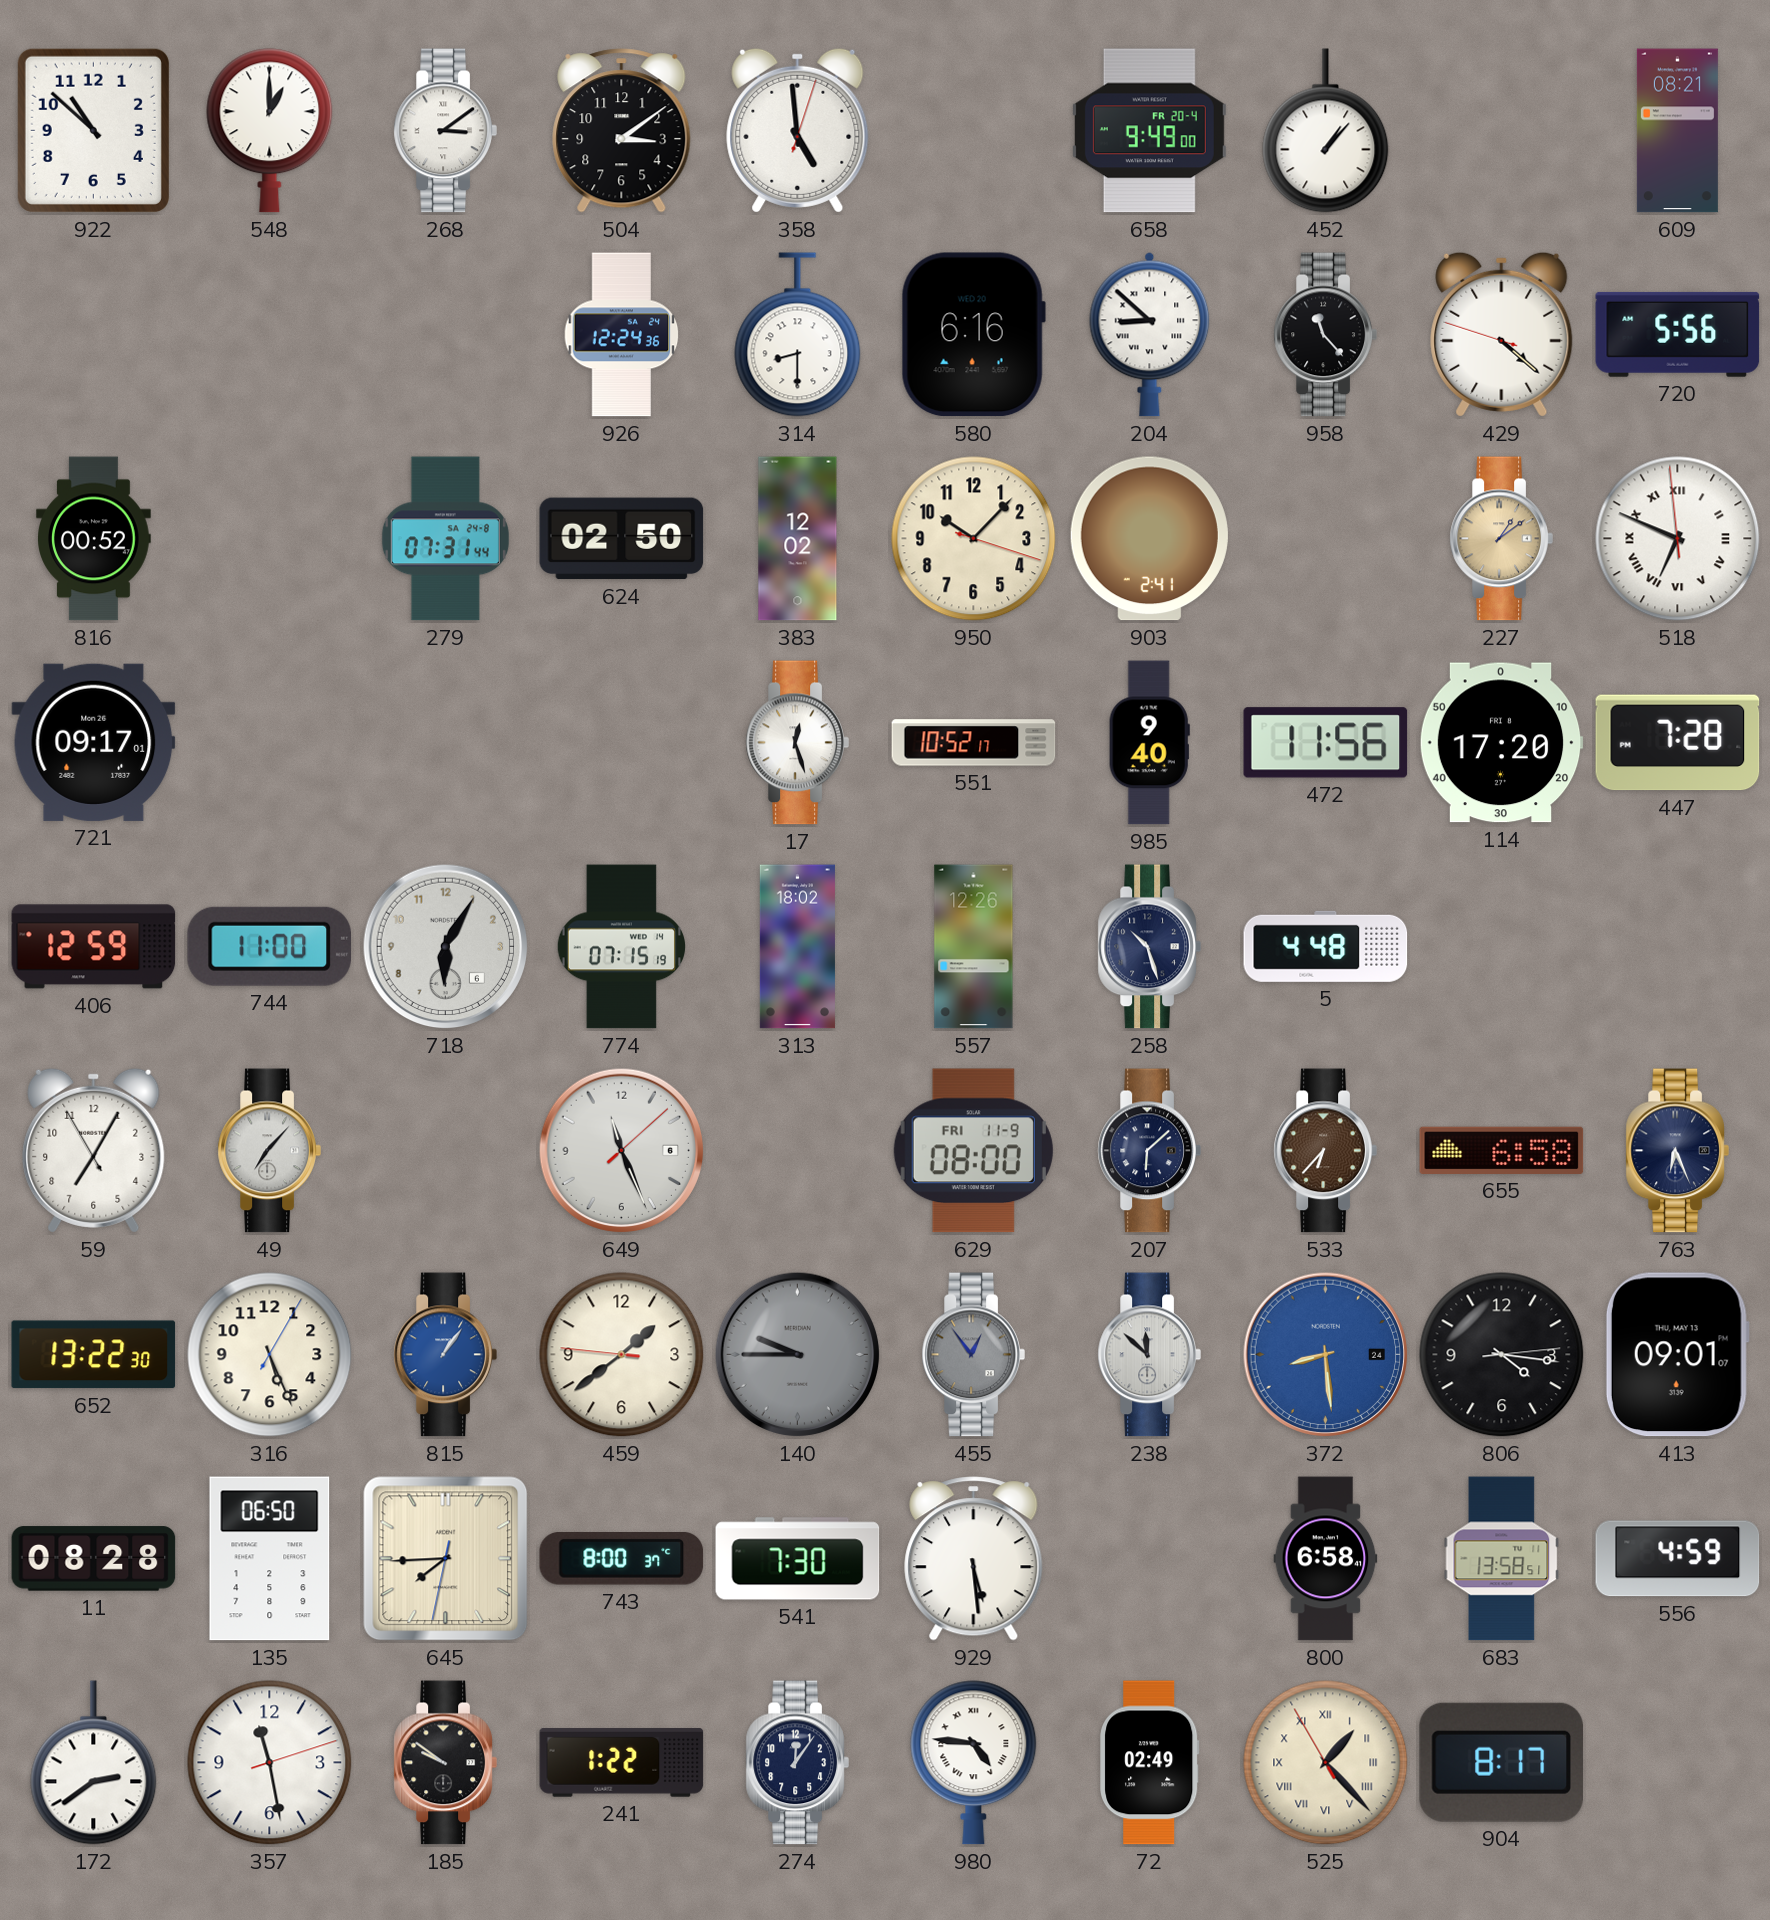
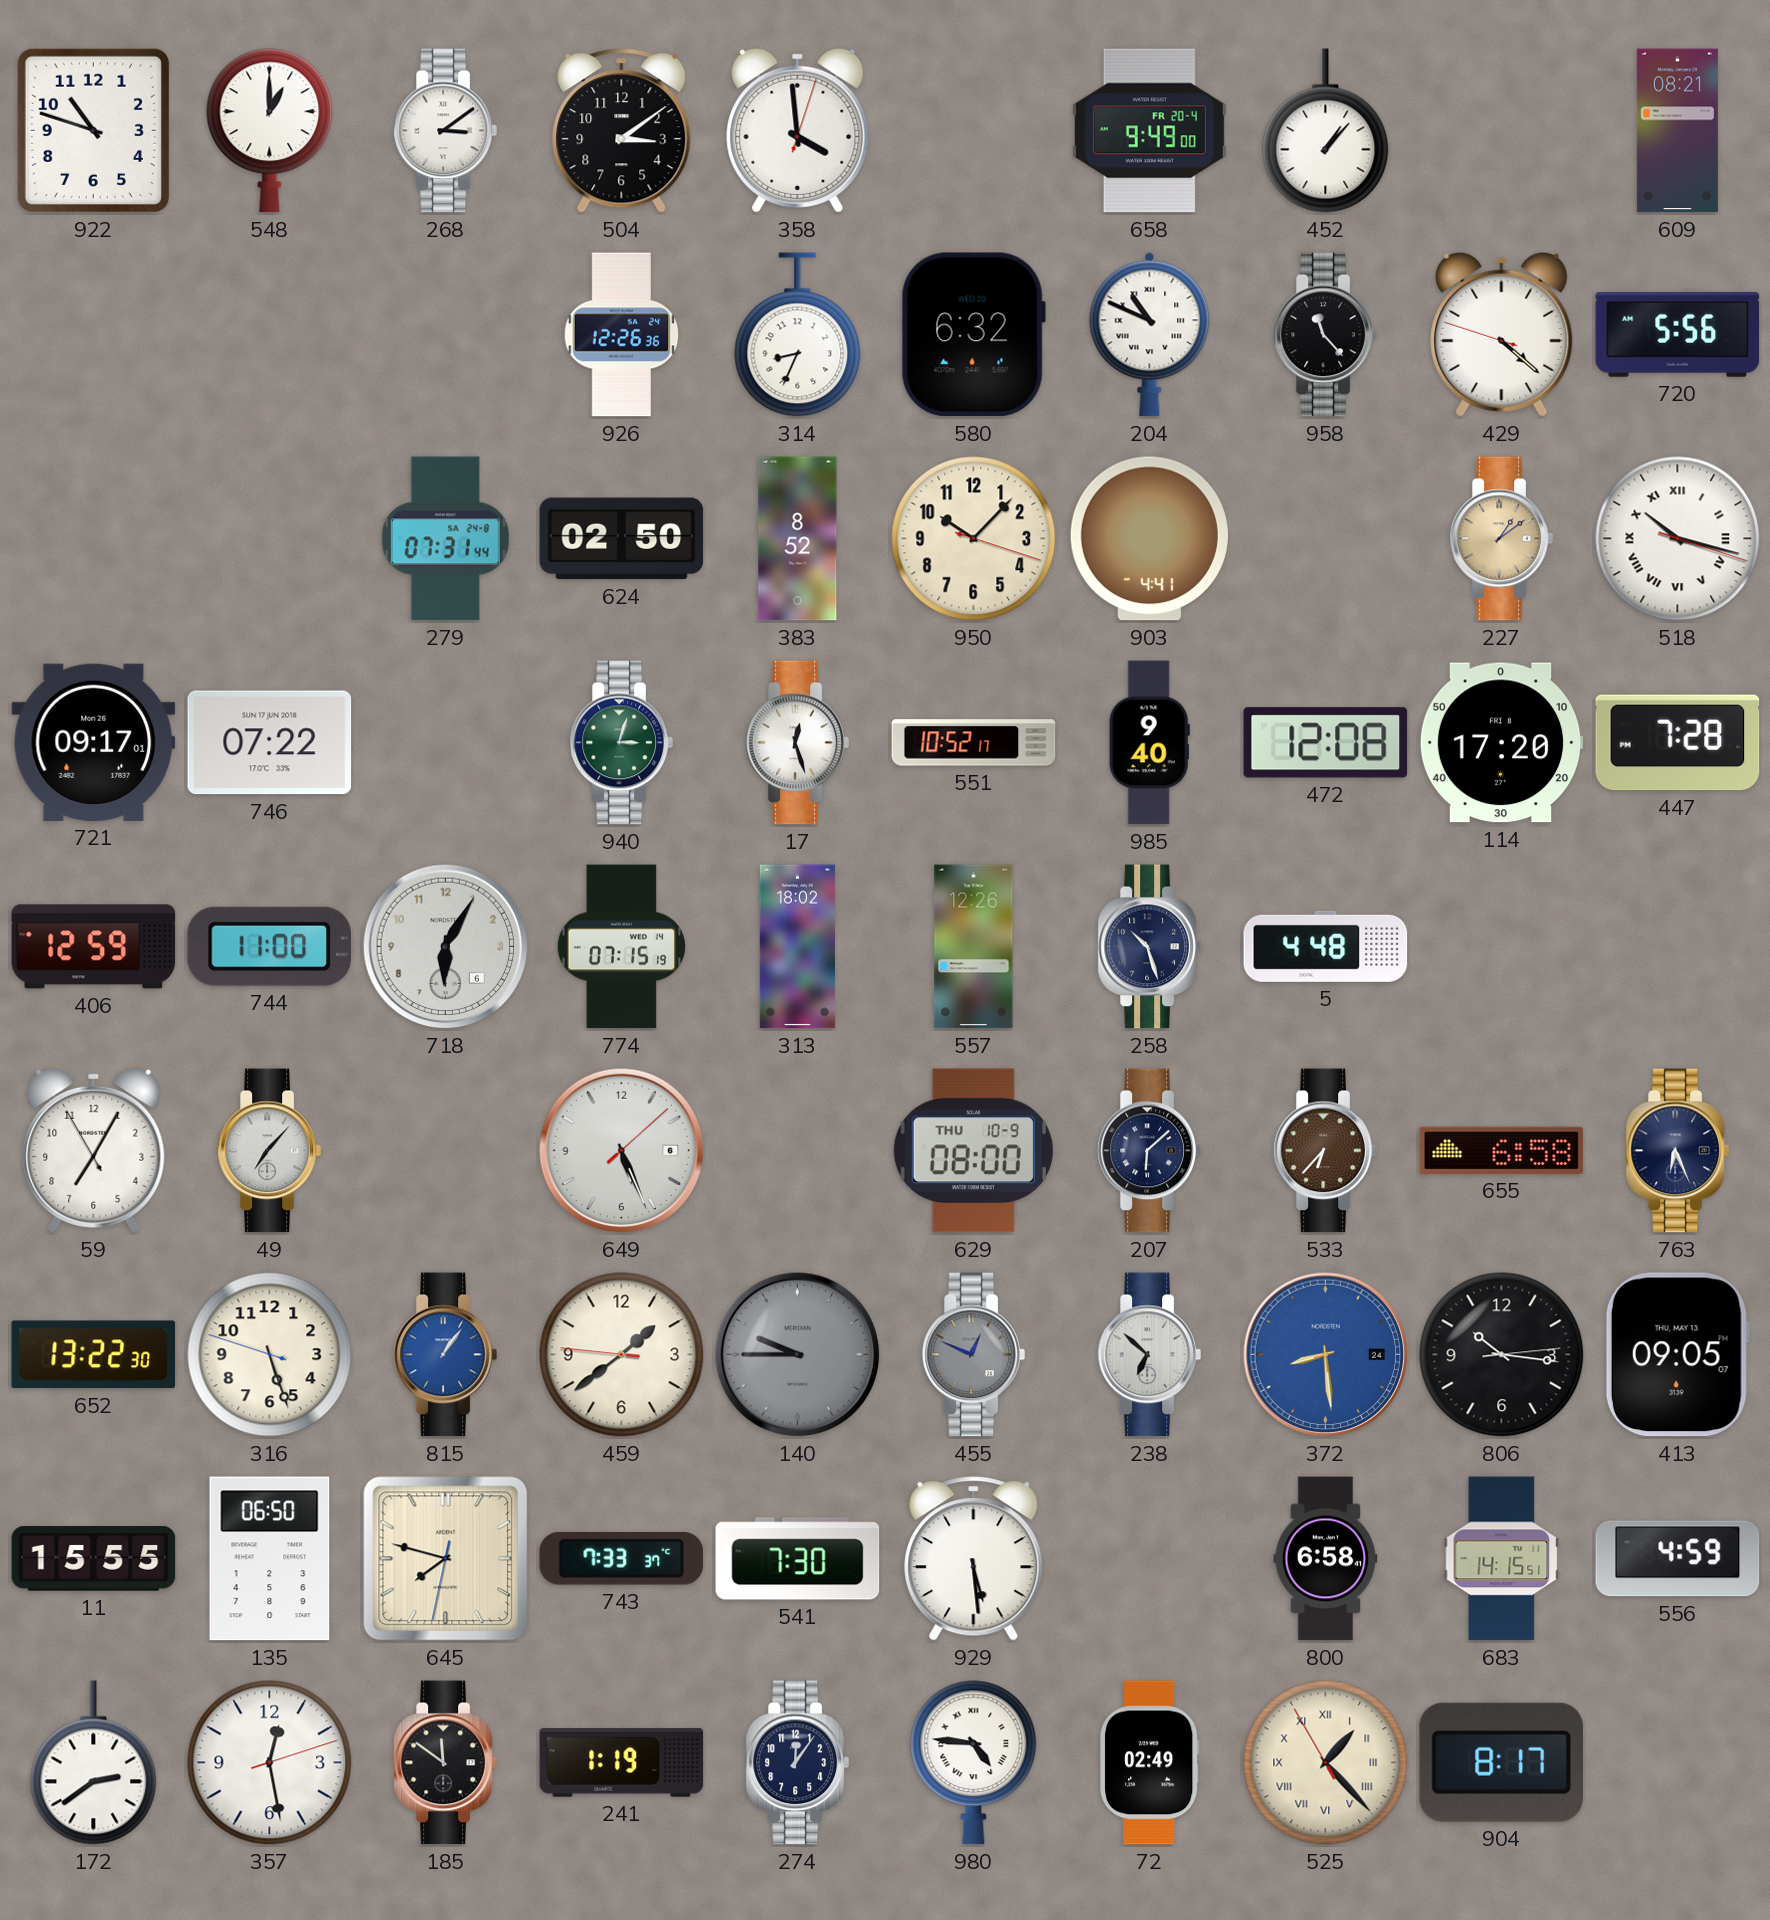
922: 10:52 -> 10:48
358: 4:59 -> 3:59
926: 12:24 -> 12:26
314: 8:30 -> 8:34
580: 6:16 -> 6:32
204: 8:52 -> 10:49
816: 00:52 -> none
383: 12:02 -> 8:52
903: 2:41 -> 4:41
518: 6:48 -> 10:17
746: none -> 07:22
940: none -> 3:03
472: 11:56 -> 12:08
649: 11:26 -> 5:26
629 date: FRI 11-9 -> THU 10-9
316: 5:26:05 -> 5:26:48
455: 12:54 -> 12:49
238: 11:52 -> 6:52
806: 4:16 -> 10:16
413: 09:01 -> 09:05
11: 08:28 -> 15:55
645: 7:44 -> 7:47
743: 8:00 -> 7:33
683: 13:58 -> 14:15
357: 11:28 -> 12:28
185: 9:51 -> 11:51
241: 1:22 -> 1:19
